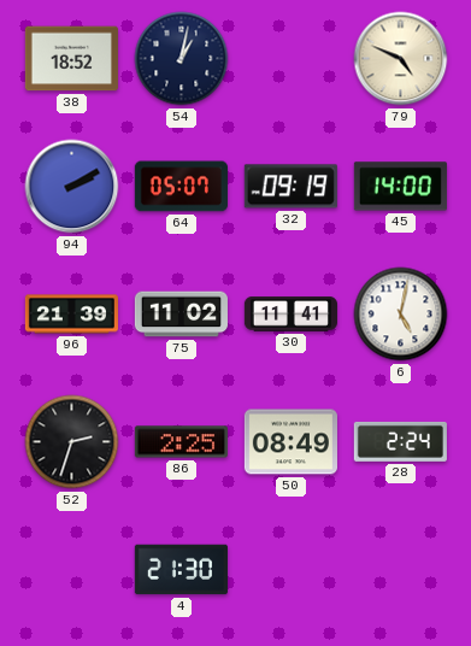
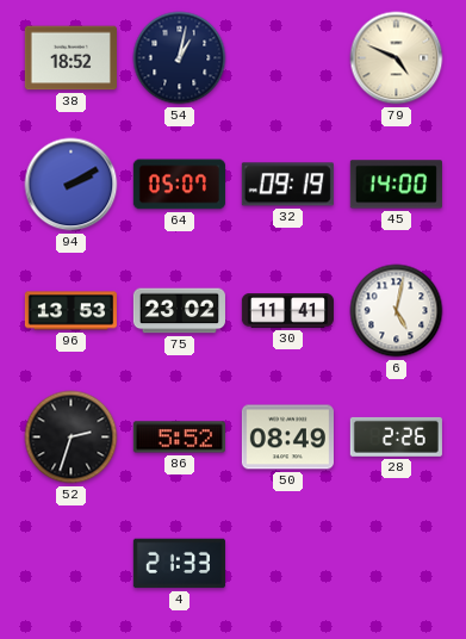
96: 21:39 -> 13:53
75: 11:02 -> 23:02
86: 2:25 -> 5:52
28: 2:24 -> 2:26
4: 21:30 -> 21:33
